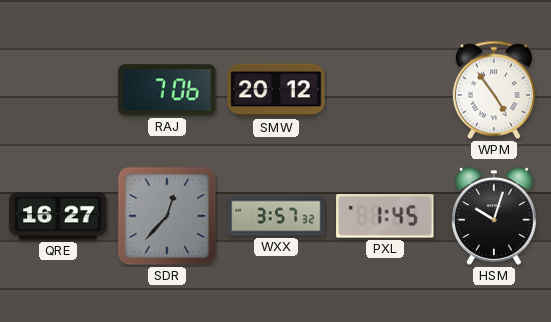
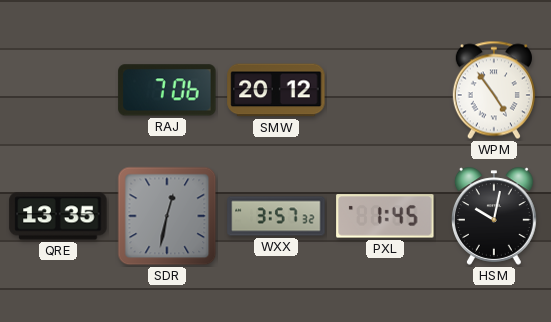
QRE: 16:27 -> 13:35
SDR: 12:37 -> 12:32
HSM: 10:03 -> 10:02
